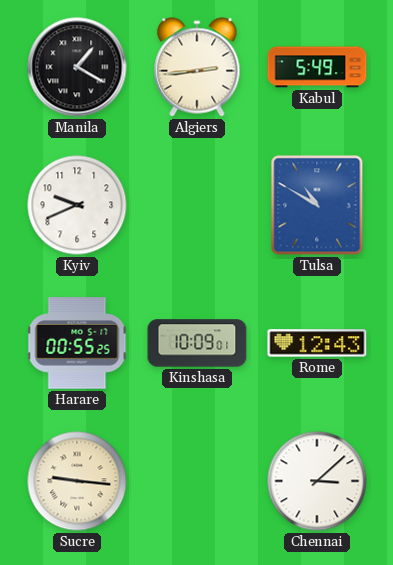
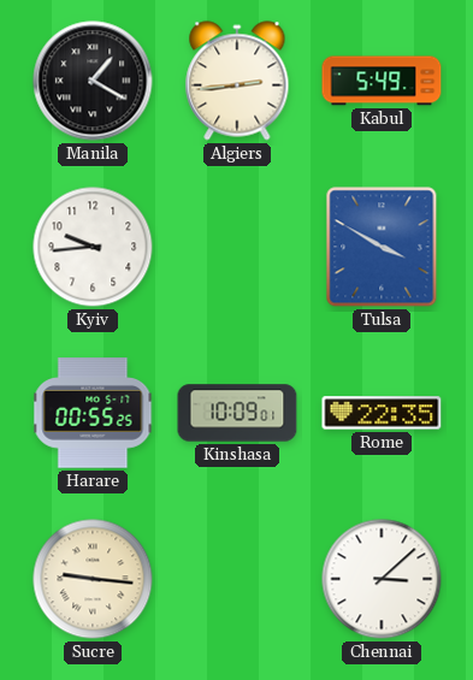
Kyiv: 9:41 -> 9:44
Tulsa: 10:50 -> 3:50
Rome: 12:43 -> 22:35
